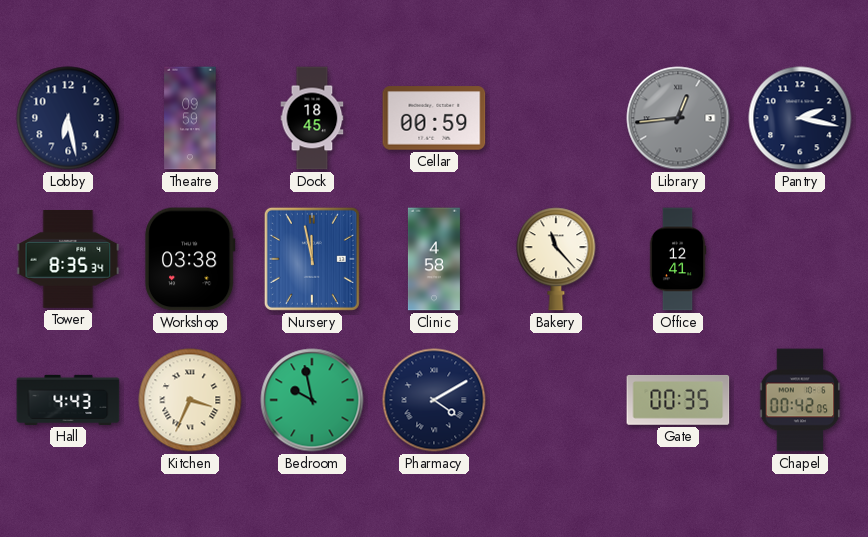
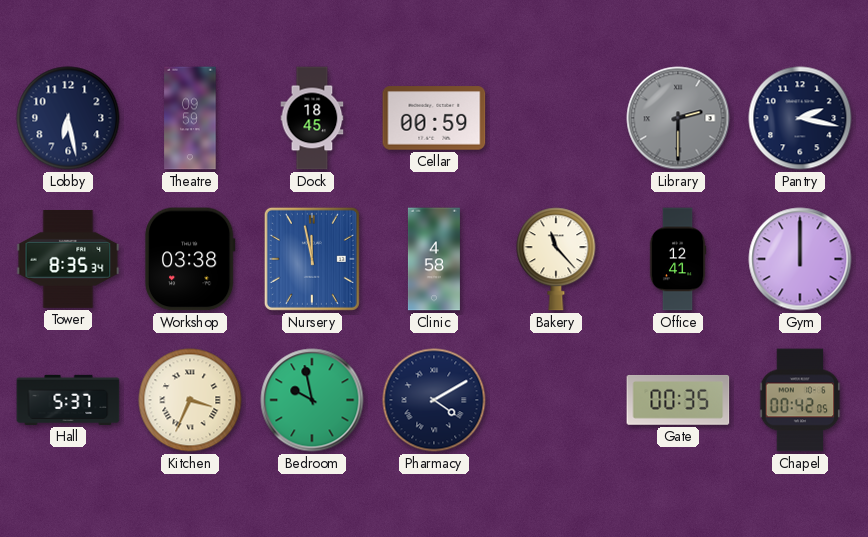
Library: 12:44 -> 2:30
Gym: none -> 12:00
Hall: 4:43 -> 5:37
